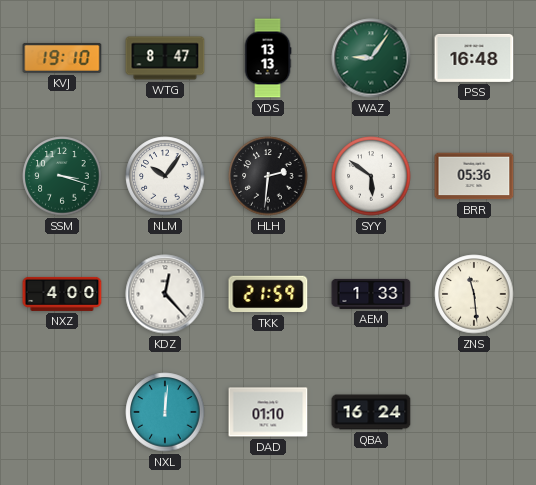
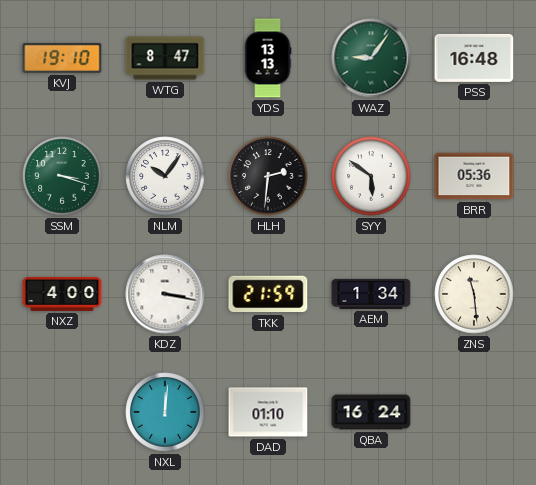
KDZ: 12:23 -> 3:17
AEM: 1:33 -> 1:34
